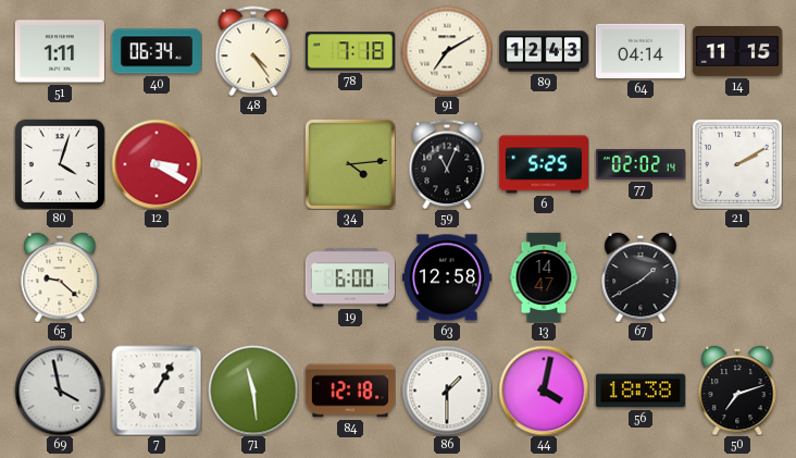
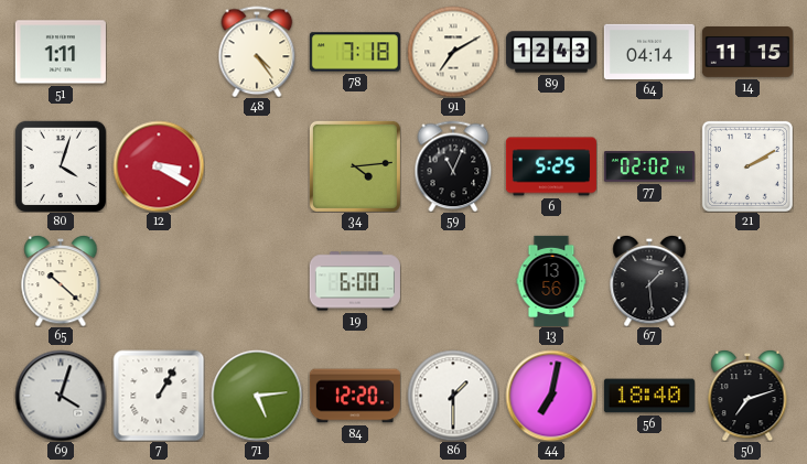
40: 06:34 -> none
65: 9:22 -> 10:22
63: 12:58 -> none
13: 14:47 -> 13:56
67: 1:40 -> 1:29
69: 3:58 -> 4:03
71: 11:29 -> 5:14
84: 12:18 -> 12:20
44: 4:02 -> 7:02
56: 18:38 -> 18:40
